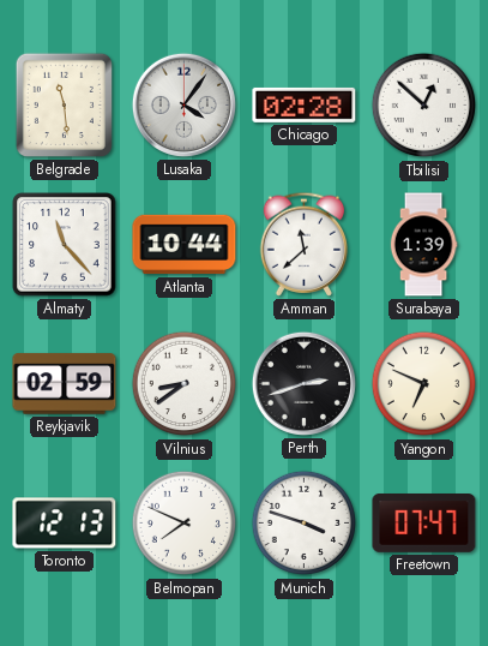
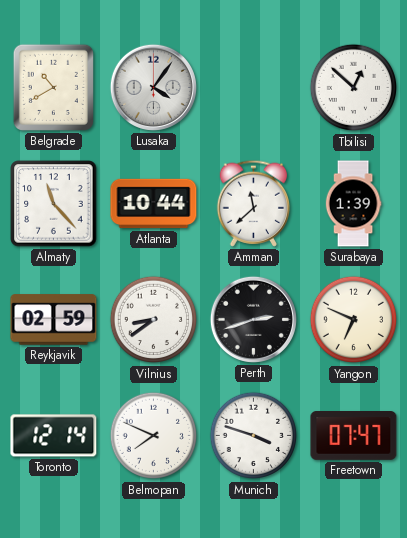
Belgrade: 11:29 -> 10:40
Chicago: 02:28 -> none
Toronto: 12:13 -> 12:14
